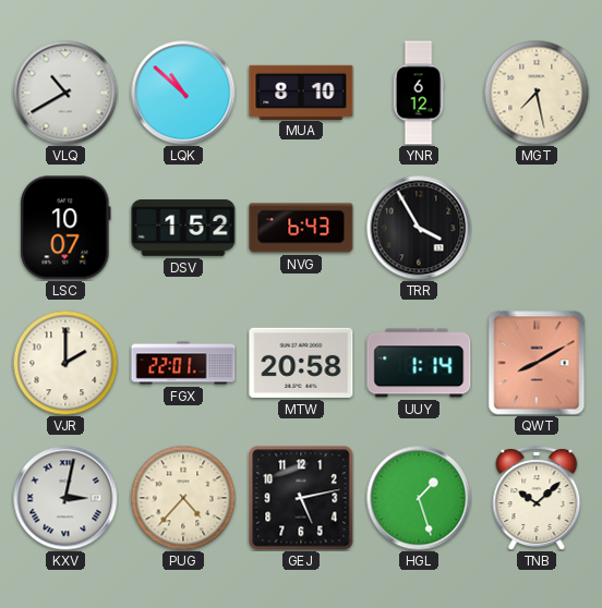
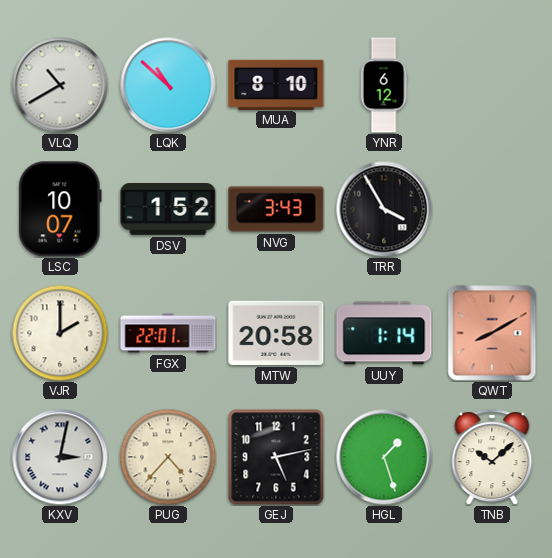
MGT: 7:28 -> none
NVG: 6:43 -> 3:43
